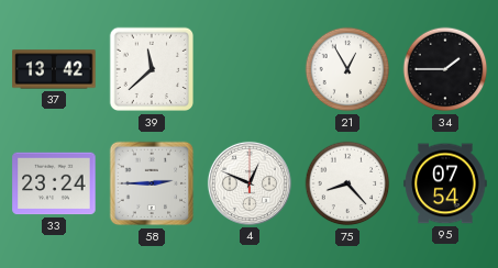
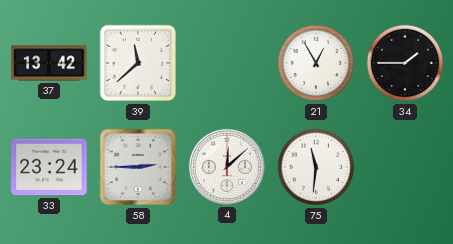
4: 12:49 -> 12:08
75: 8:23 -> 11:31
95: 07:54 -> none
